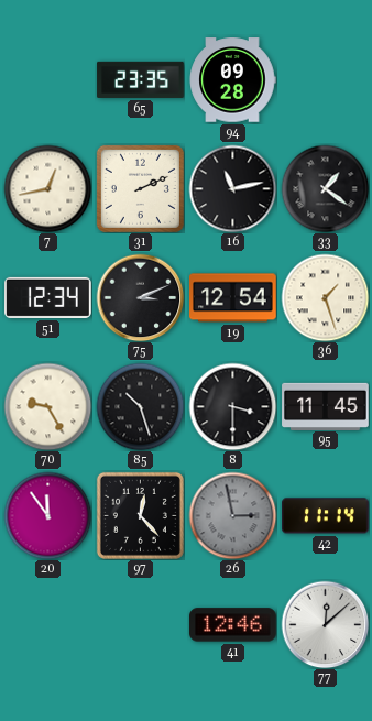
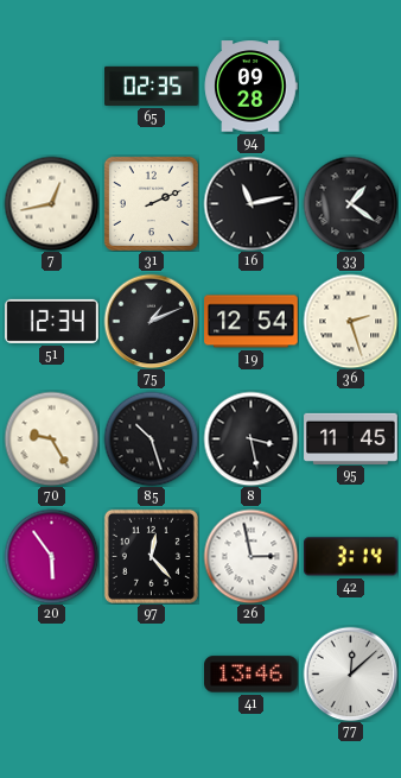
65: 23:35 -> 02:35
75: 3:11 -> 1:11
36: 1:27 -> 2:27
8: 3:30 -> 3:28
20: 11:54 -> 5:54
26 dial: grey -> white
42: 11:14 -> 3:14
41: 12:46 -> 13:46
